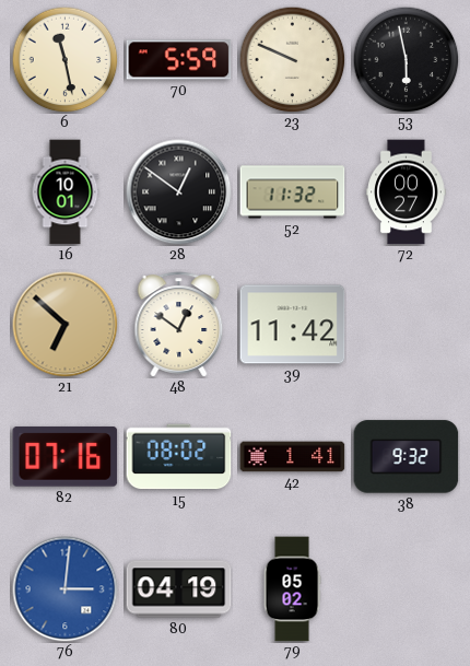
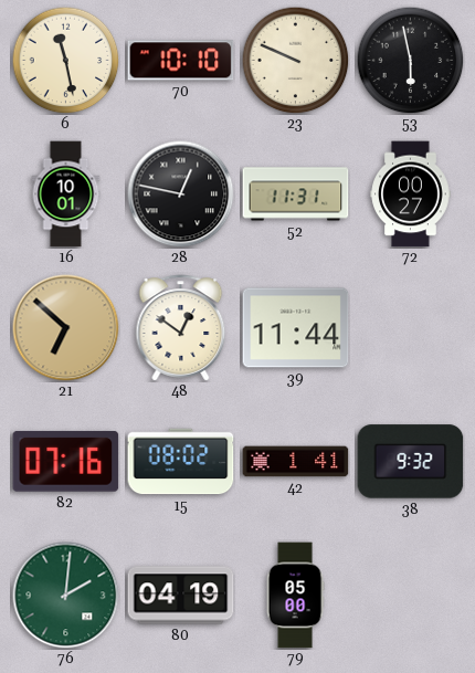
70: 5:59 -> 10:10
28: 12:51 -> 12:47
52: 11:32 -> 11:31
39: 11:42 -> 11:44
76: 3:01 -> 2:01
76 dial: blue -> green
79: 05:02 -> 05:00
